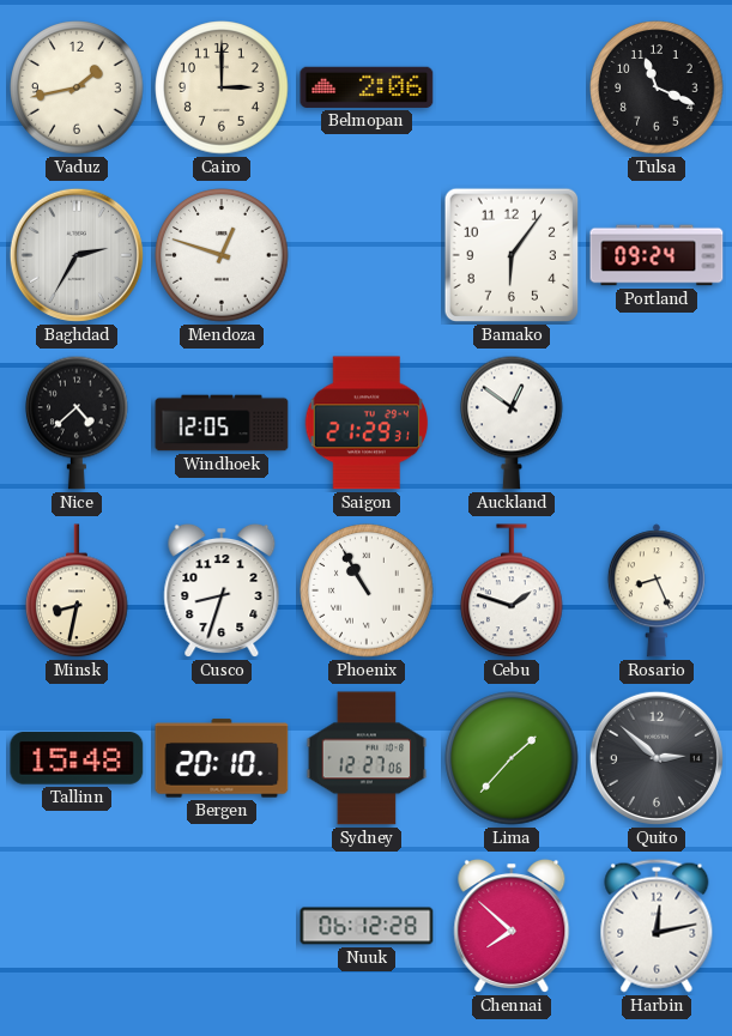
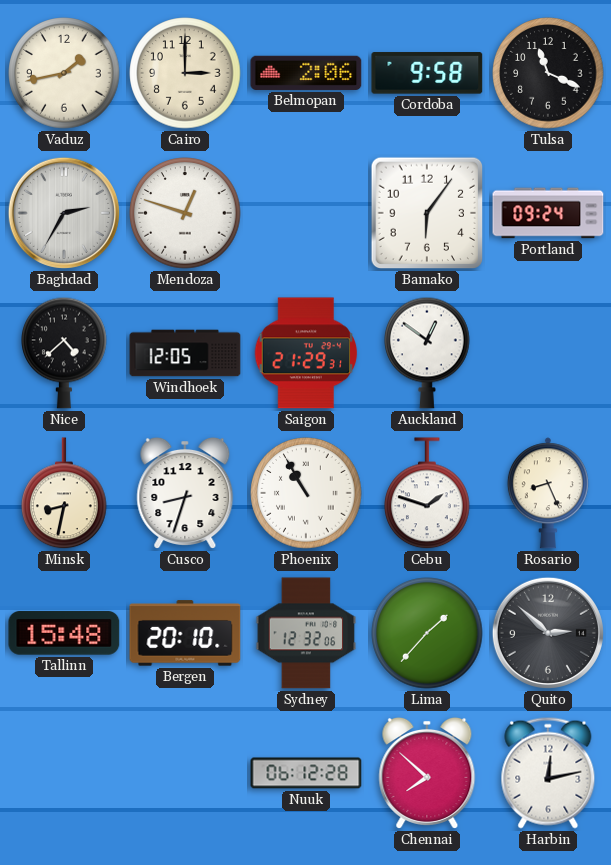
Cordoba: none -> 9:58
Sydney: 12:27 -> 12:32
